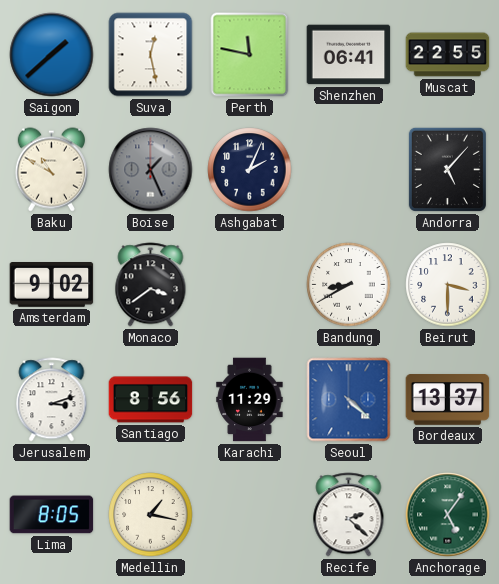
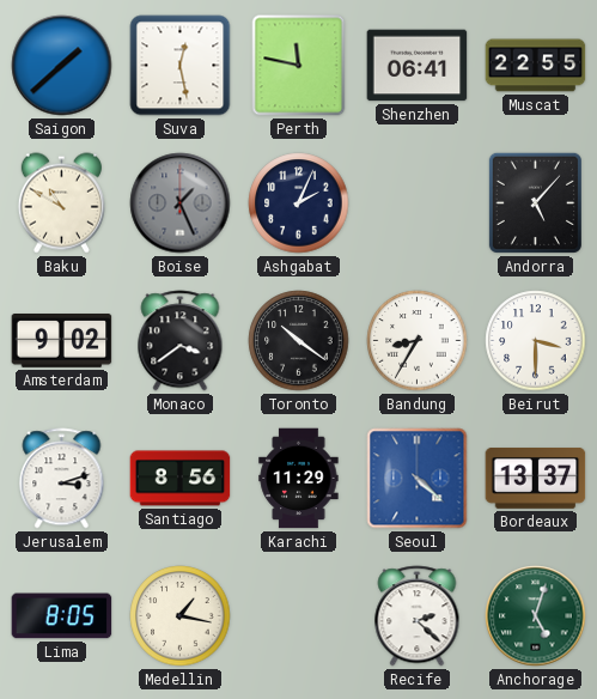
Toronto: none -> 10:21
Bandung: 8:40 -> 8:35
Anchorage: 5:06 -> 5:03
